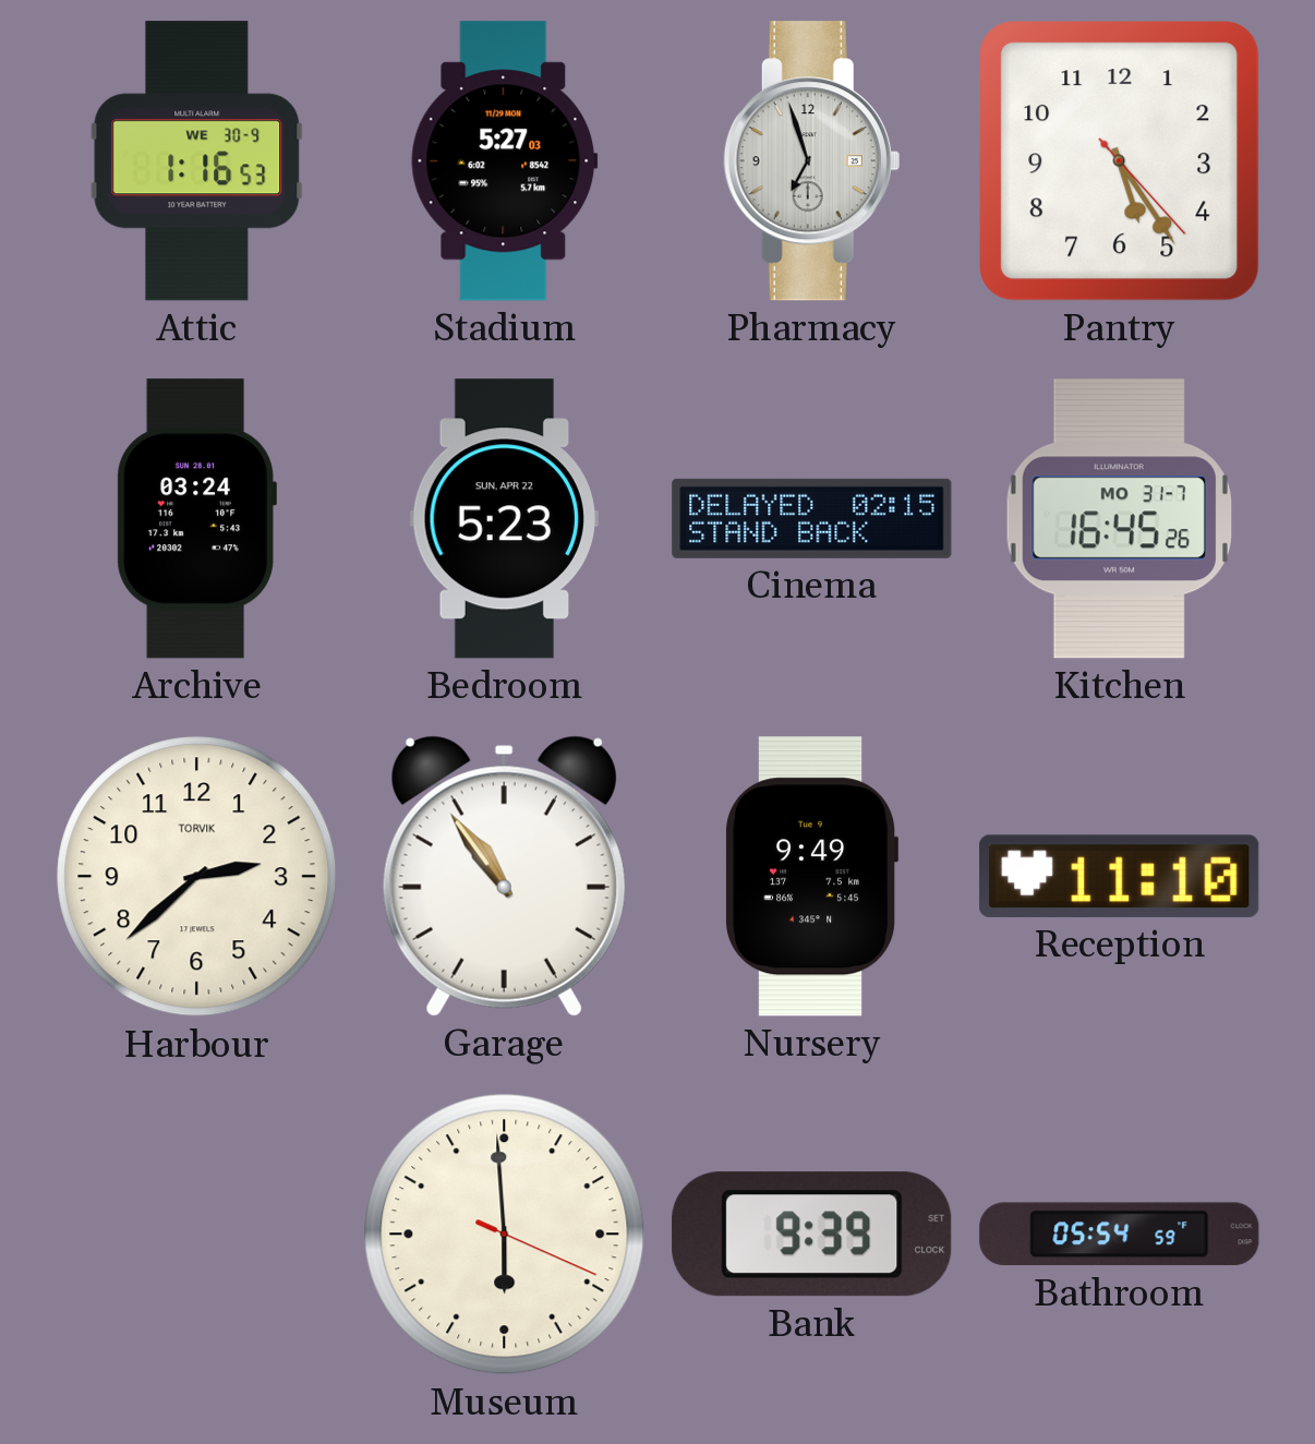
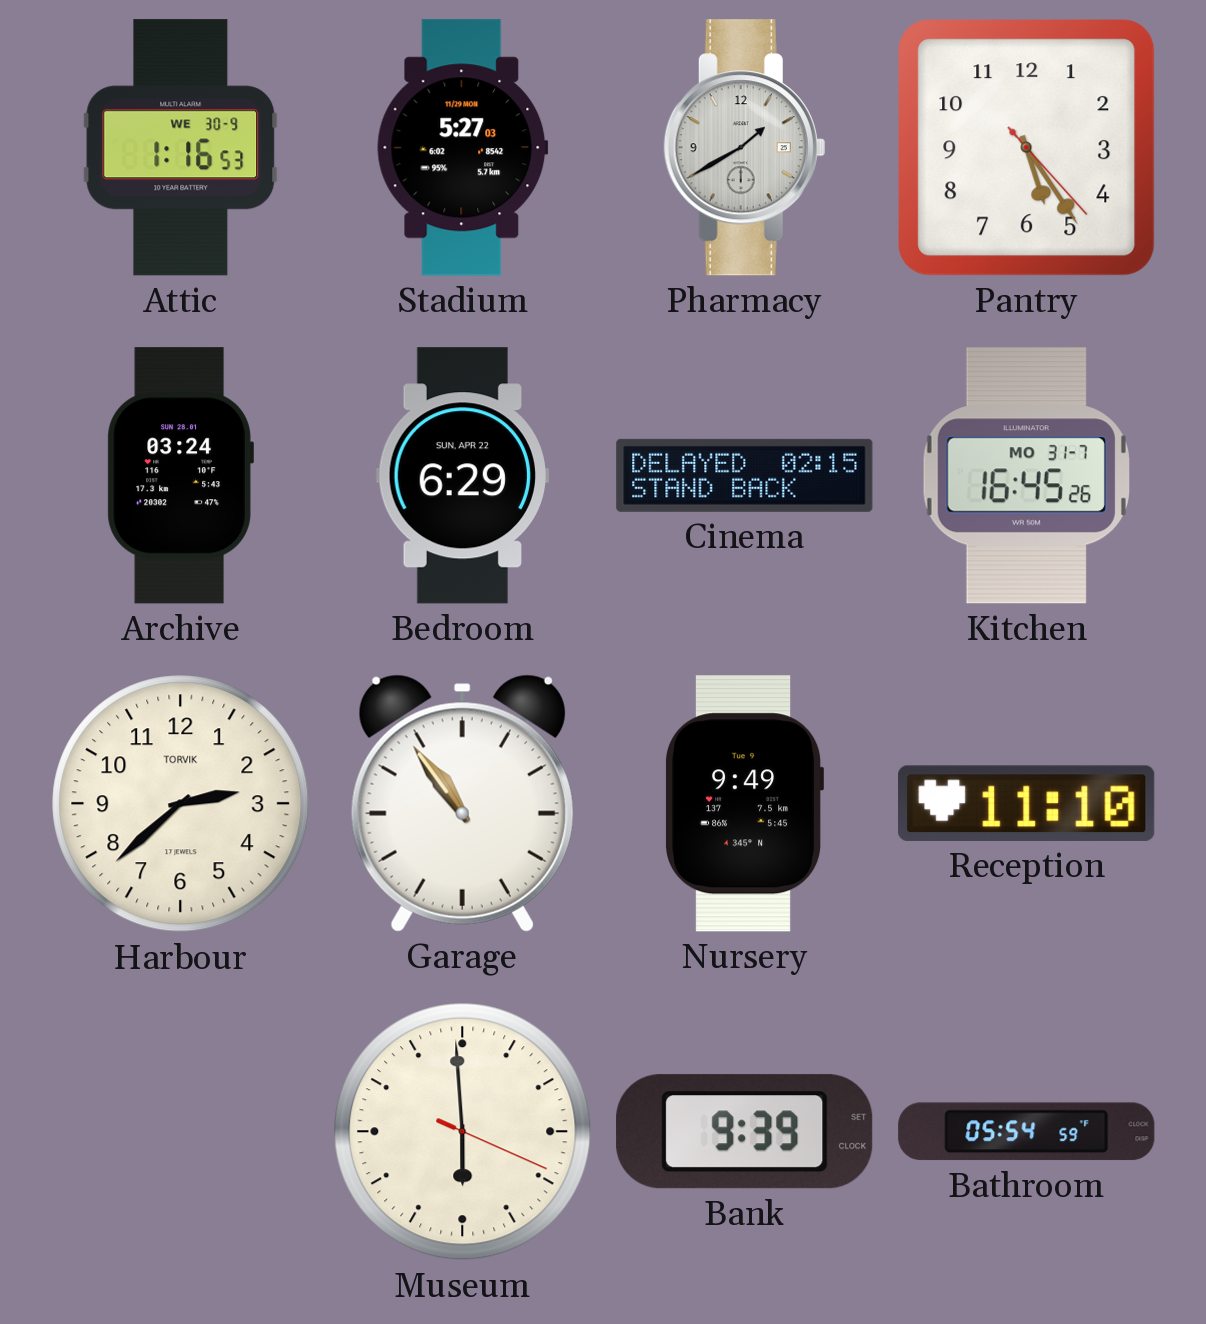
Pharmacy: 6:57 -> 1:40
Bedroom: 5:23 -> 6:29
